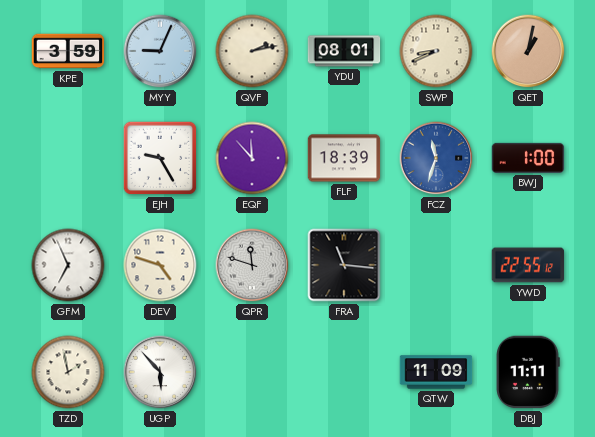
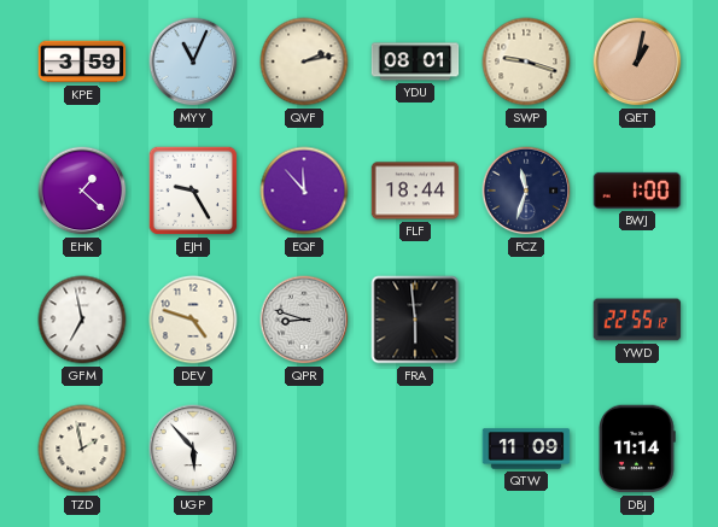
MYY: 9:04 -> 11:04
SWP: 8:41 -> 9:18
EHK: none -> 1:22
FLF: 18:39 -> 18:44
FCZ dial: blue -> navy
GFM: 6:56 -> 6:58
QPR: 11:48 -> 8:48
FRA: 11:16 -> 5:59
DBJ: 11:11 -> 11:14
